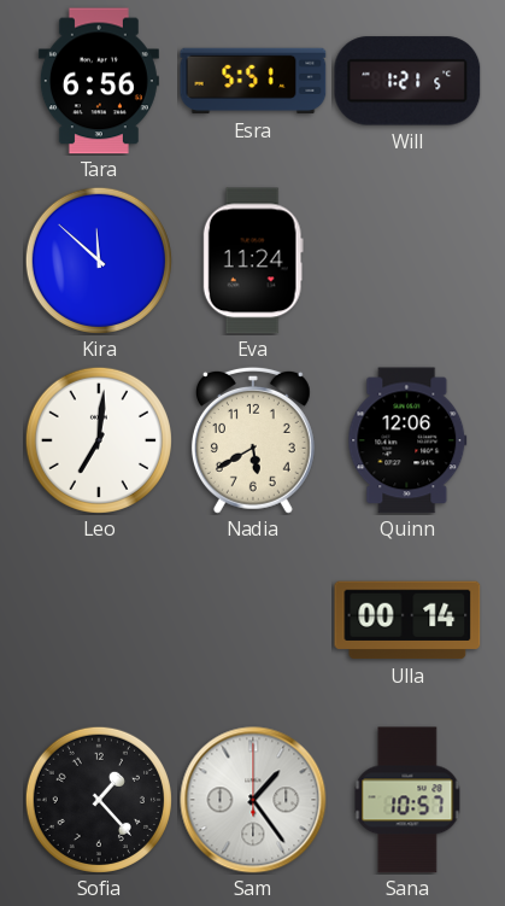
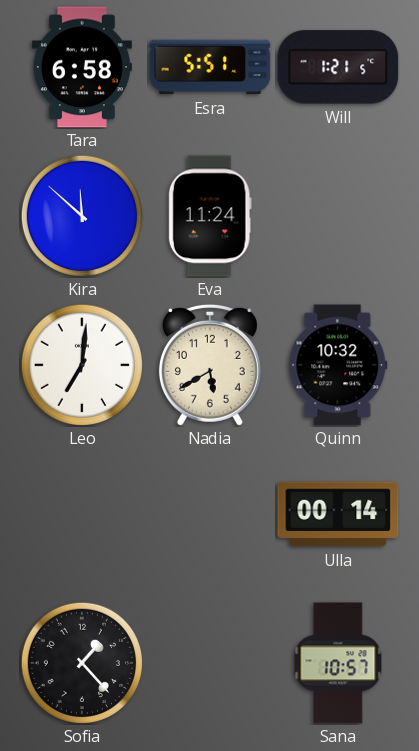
Tara: 6:56 -> 6:58
Quinn: 12:06 -> 10:32
Sam: 1:24 -> none
